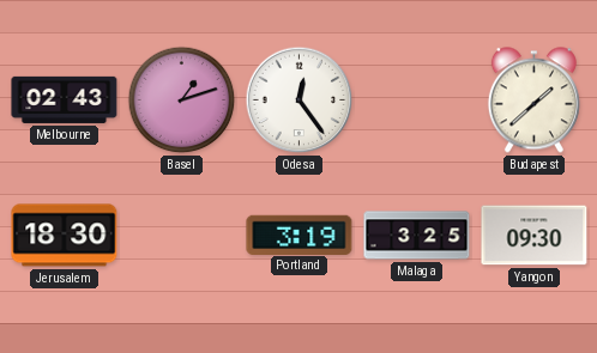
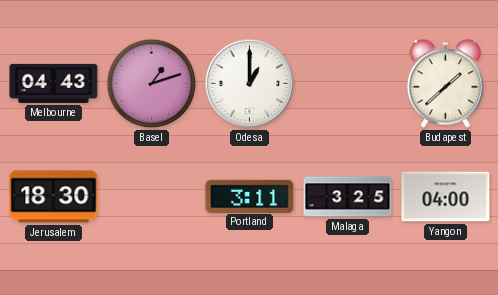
Melbourne: 02:43 -> 04:43
Odesa: 12:24 -> 1:00
Portland: 3:19 -> 3:11
Yangon: 09:30 -> 04:00
